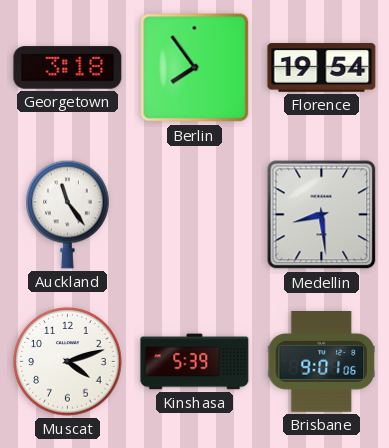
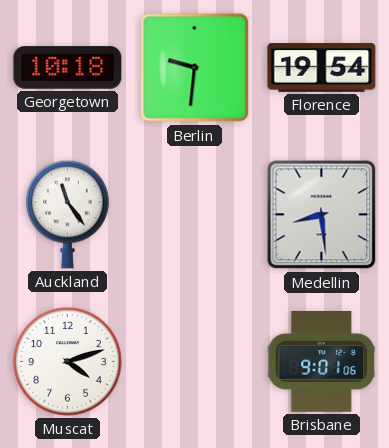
Georgetown: 3:18 -> 10:18
Berlin: 7:54 -> 9:31
Kinshasa: 5:39 -> none
